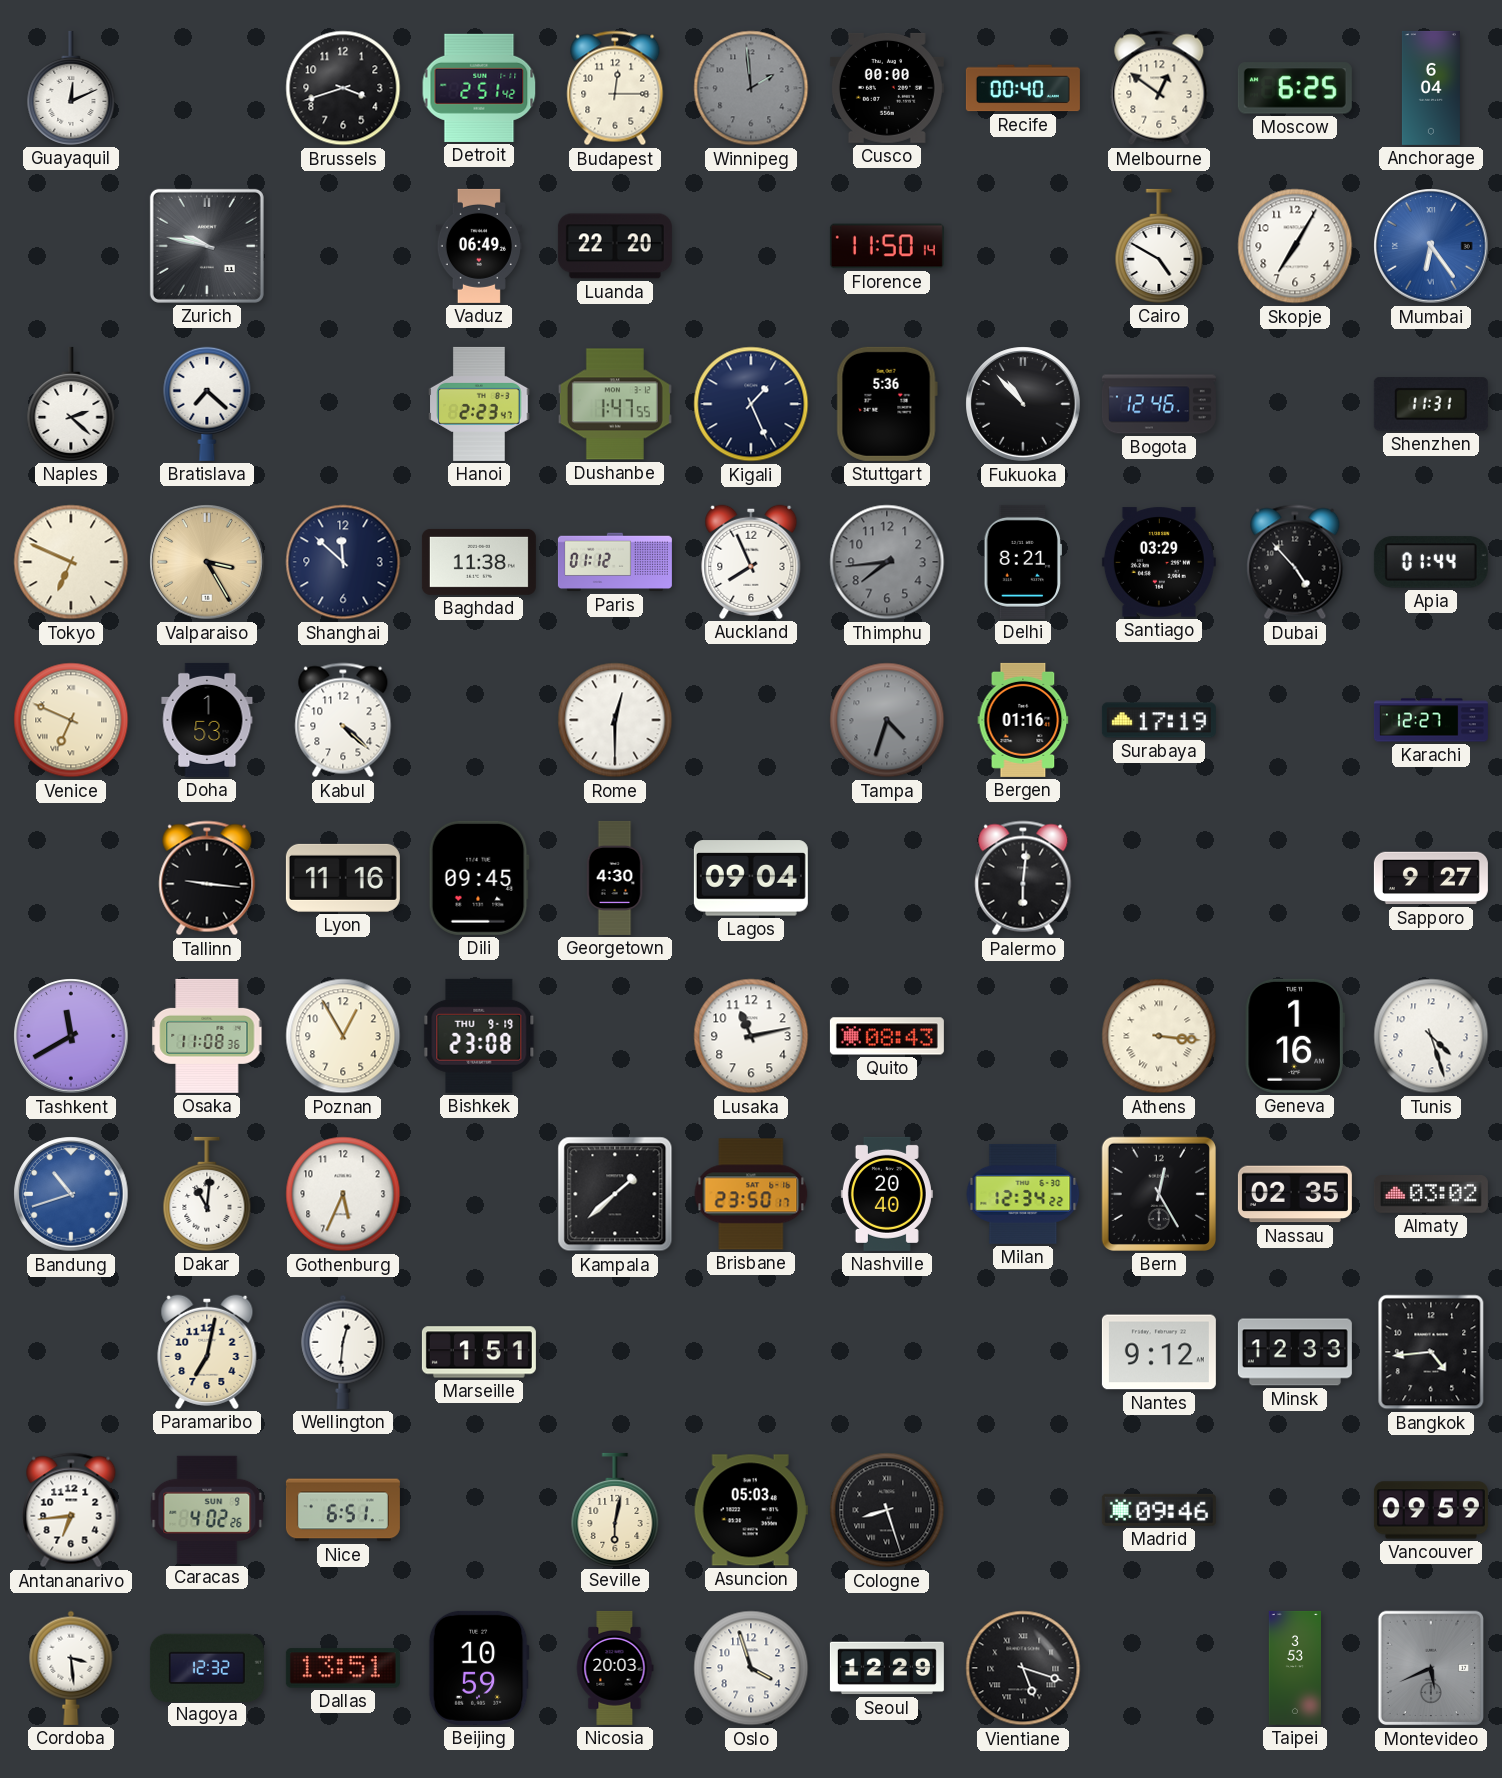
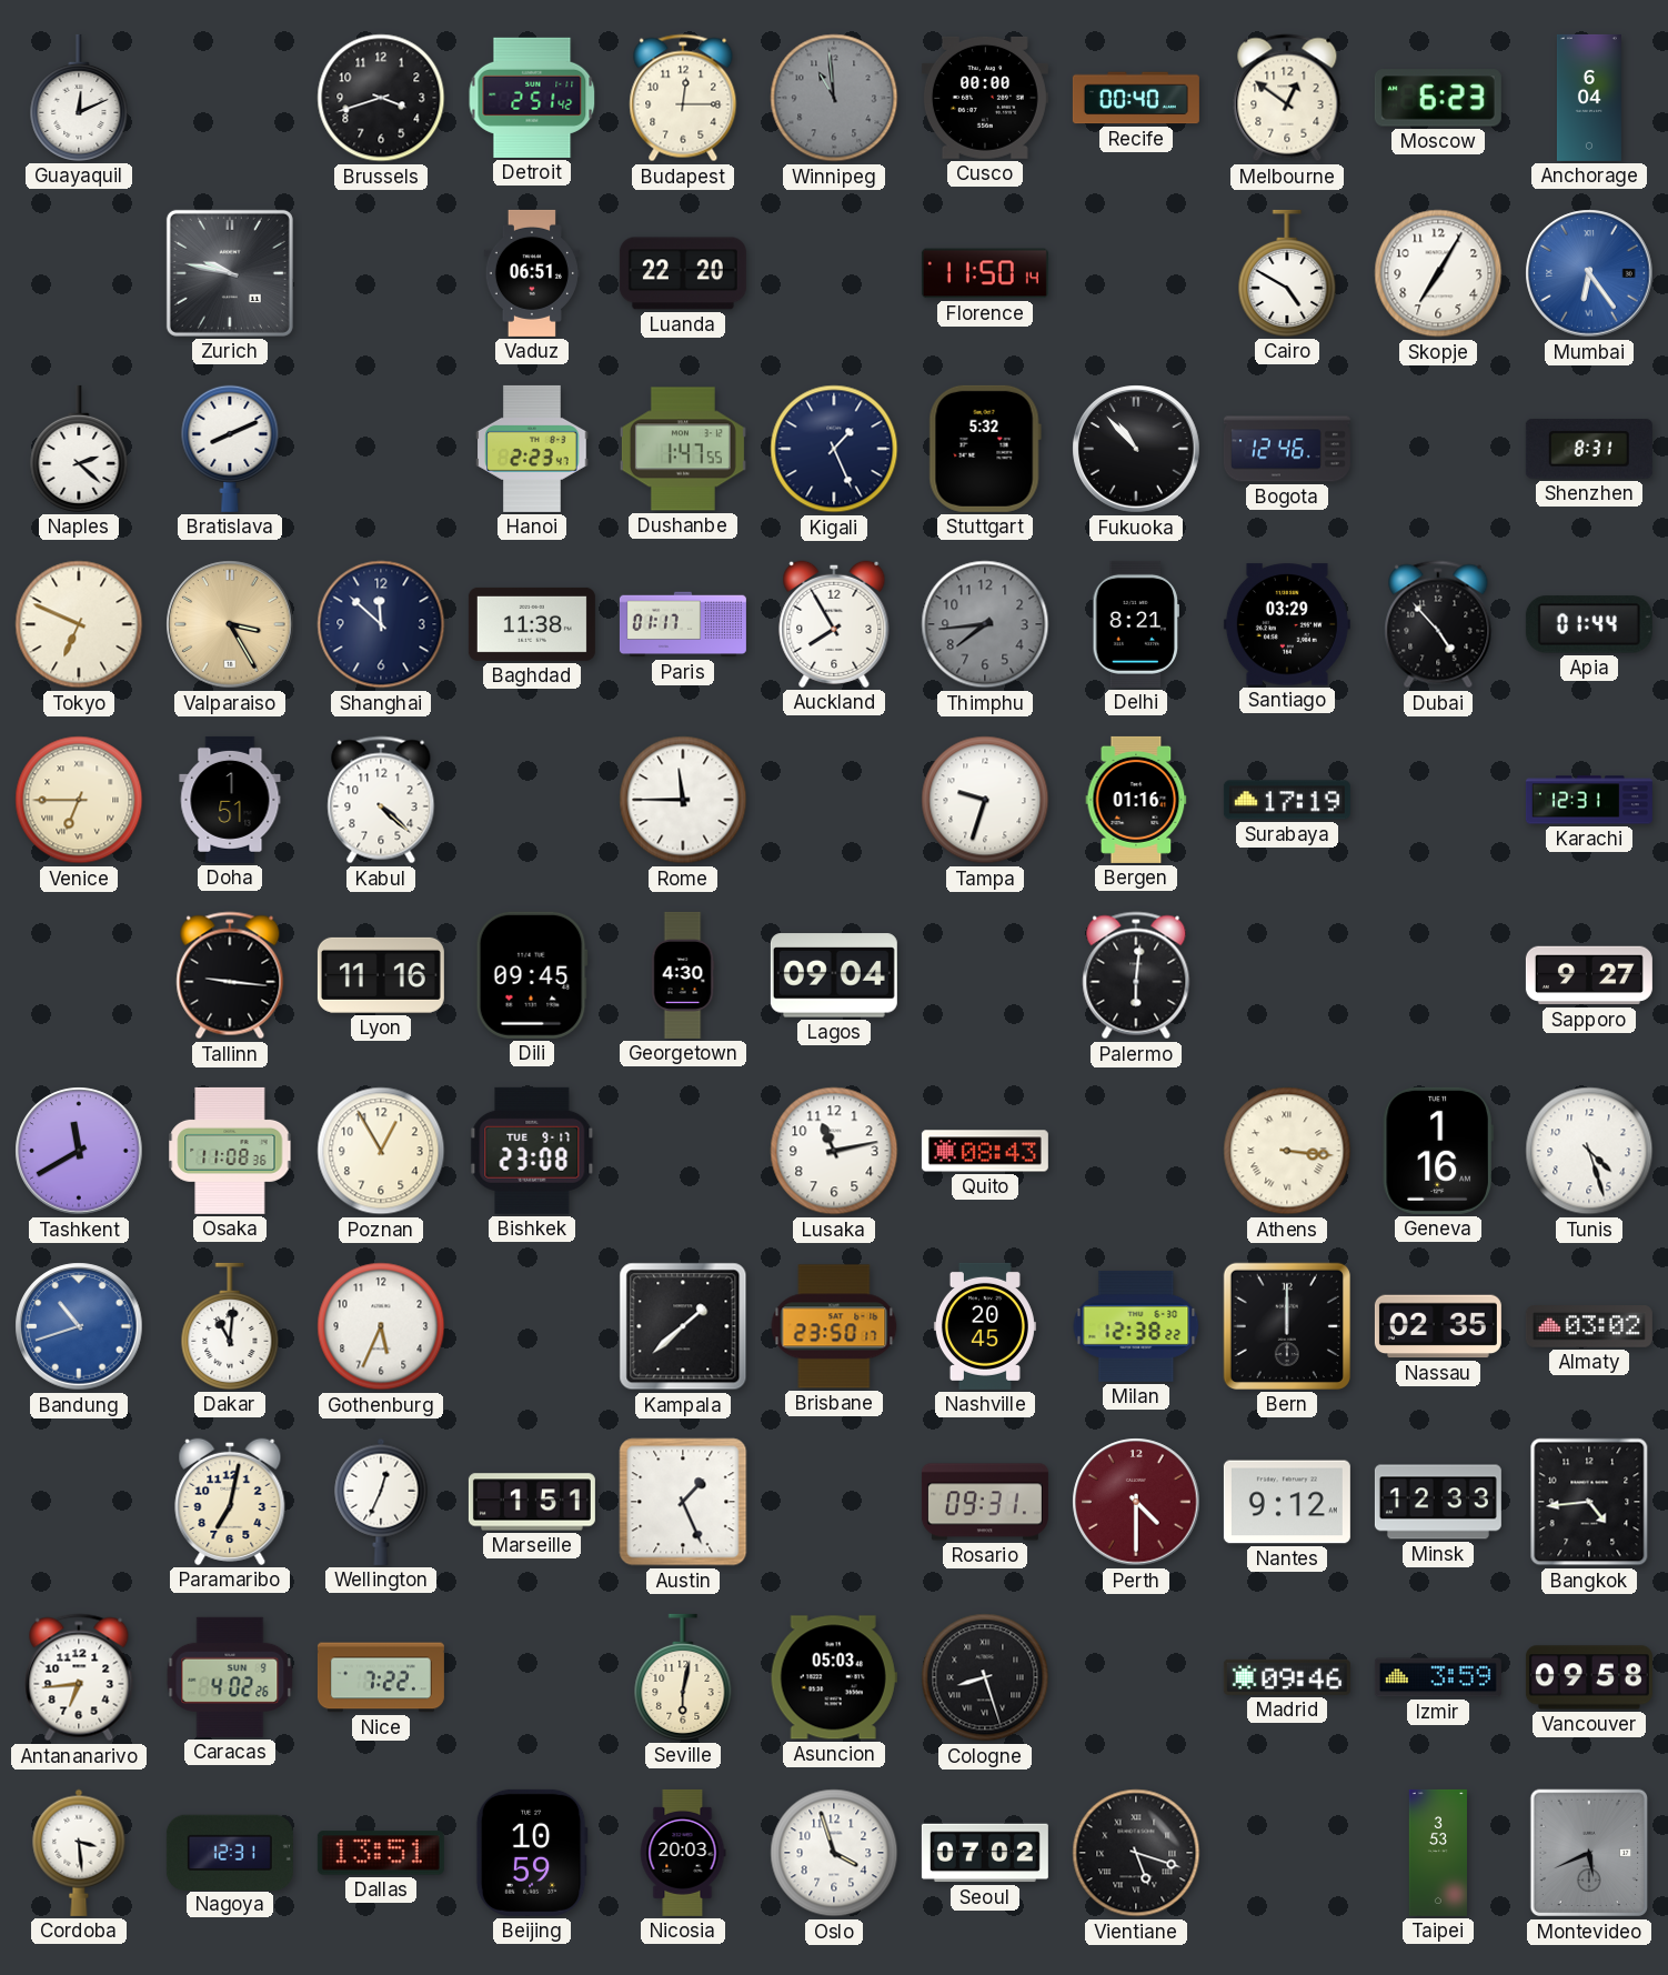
Winnipeg: 1:59 -> 10:59
Moscow: 6:25 -> 6:23
Vaduz: 06:49 -> 06:51
Bratislava: 7:22 -> 8:11
Stuttgart: 5:36 -> 5:32
Shenzhen: 11:31 -> 8:31
Paris: 01:12 -> 01:17
Auckland: 7:56 -> 7:55
Venice: 6:49 -> 6:45
Doha: 1:53 -> 1:51
Rome: 12:30 -> 11:45
Tampa: 4:33 -> 9:33
Tampa dial: grey -> white
Karachi: 12:27 -> 12:31
Bishkek date: THU 9-19 -> TUE 9-17
Nashville: 20:40 -> 20:45
Milan: 12:34 -> 12:38
Bern: 12:25 -> 12:00
Wellington: 12:31 -> 12:34
Austin: none -> 1:26
Rosario: none -> 09:31
Perth: none -> 4:30
Nice: 6:51 -> 7:22
Izmir: none -> 3:59
Vancouver: 09:59 -> 09:58
Nagoya: 12:32 -> 12:31
Seoul: 12:29 -> 07:02
